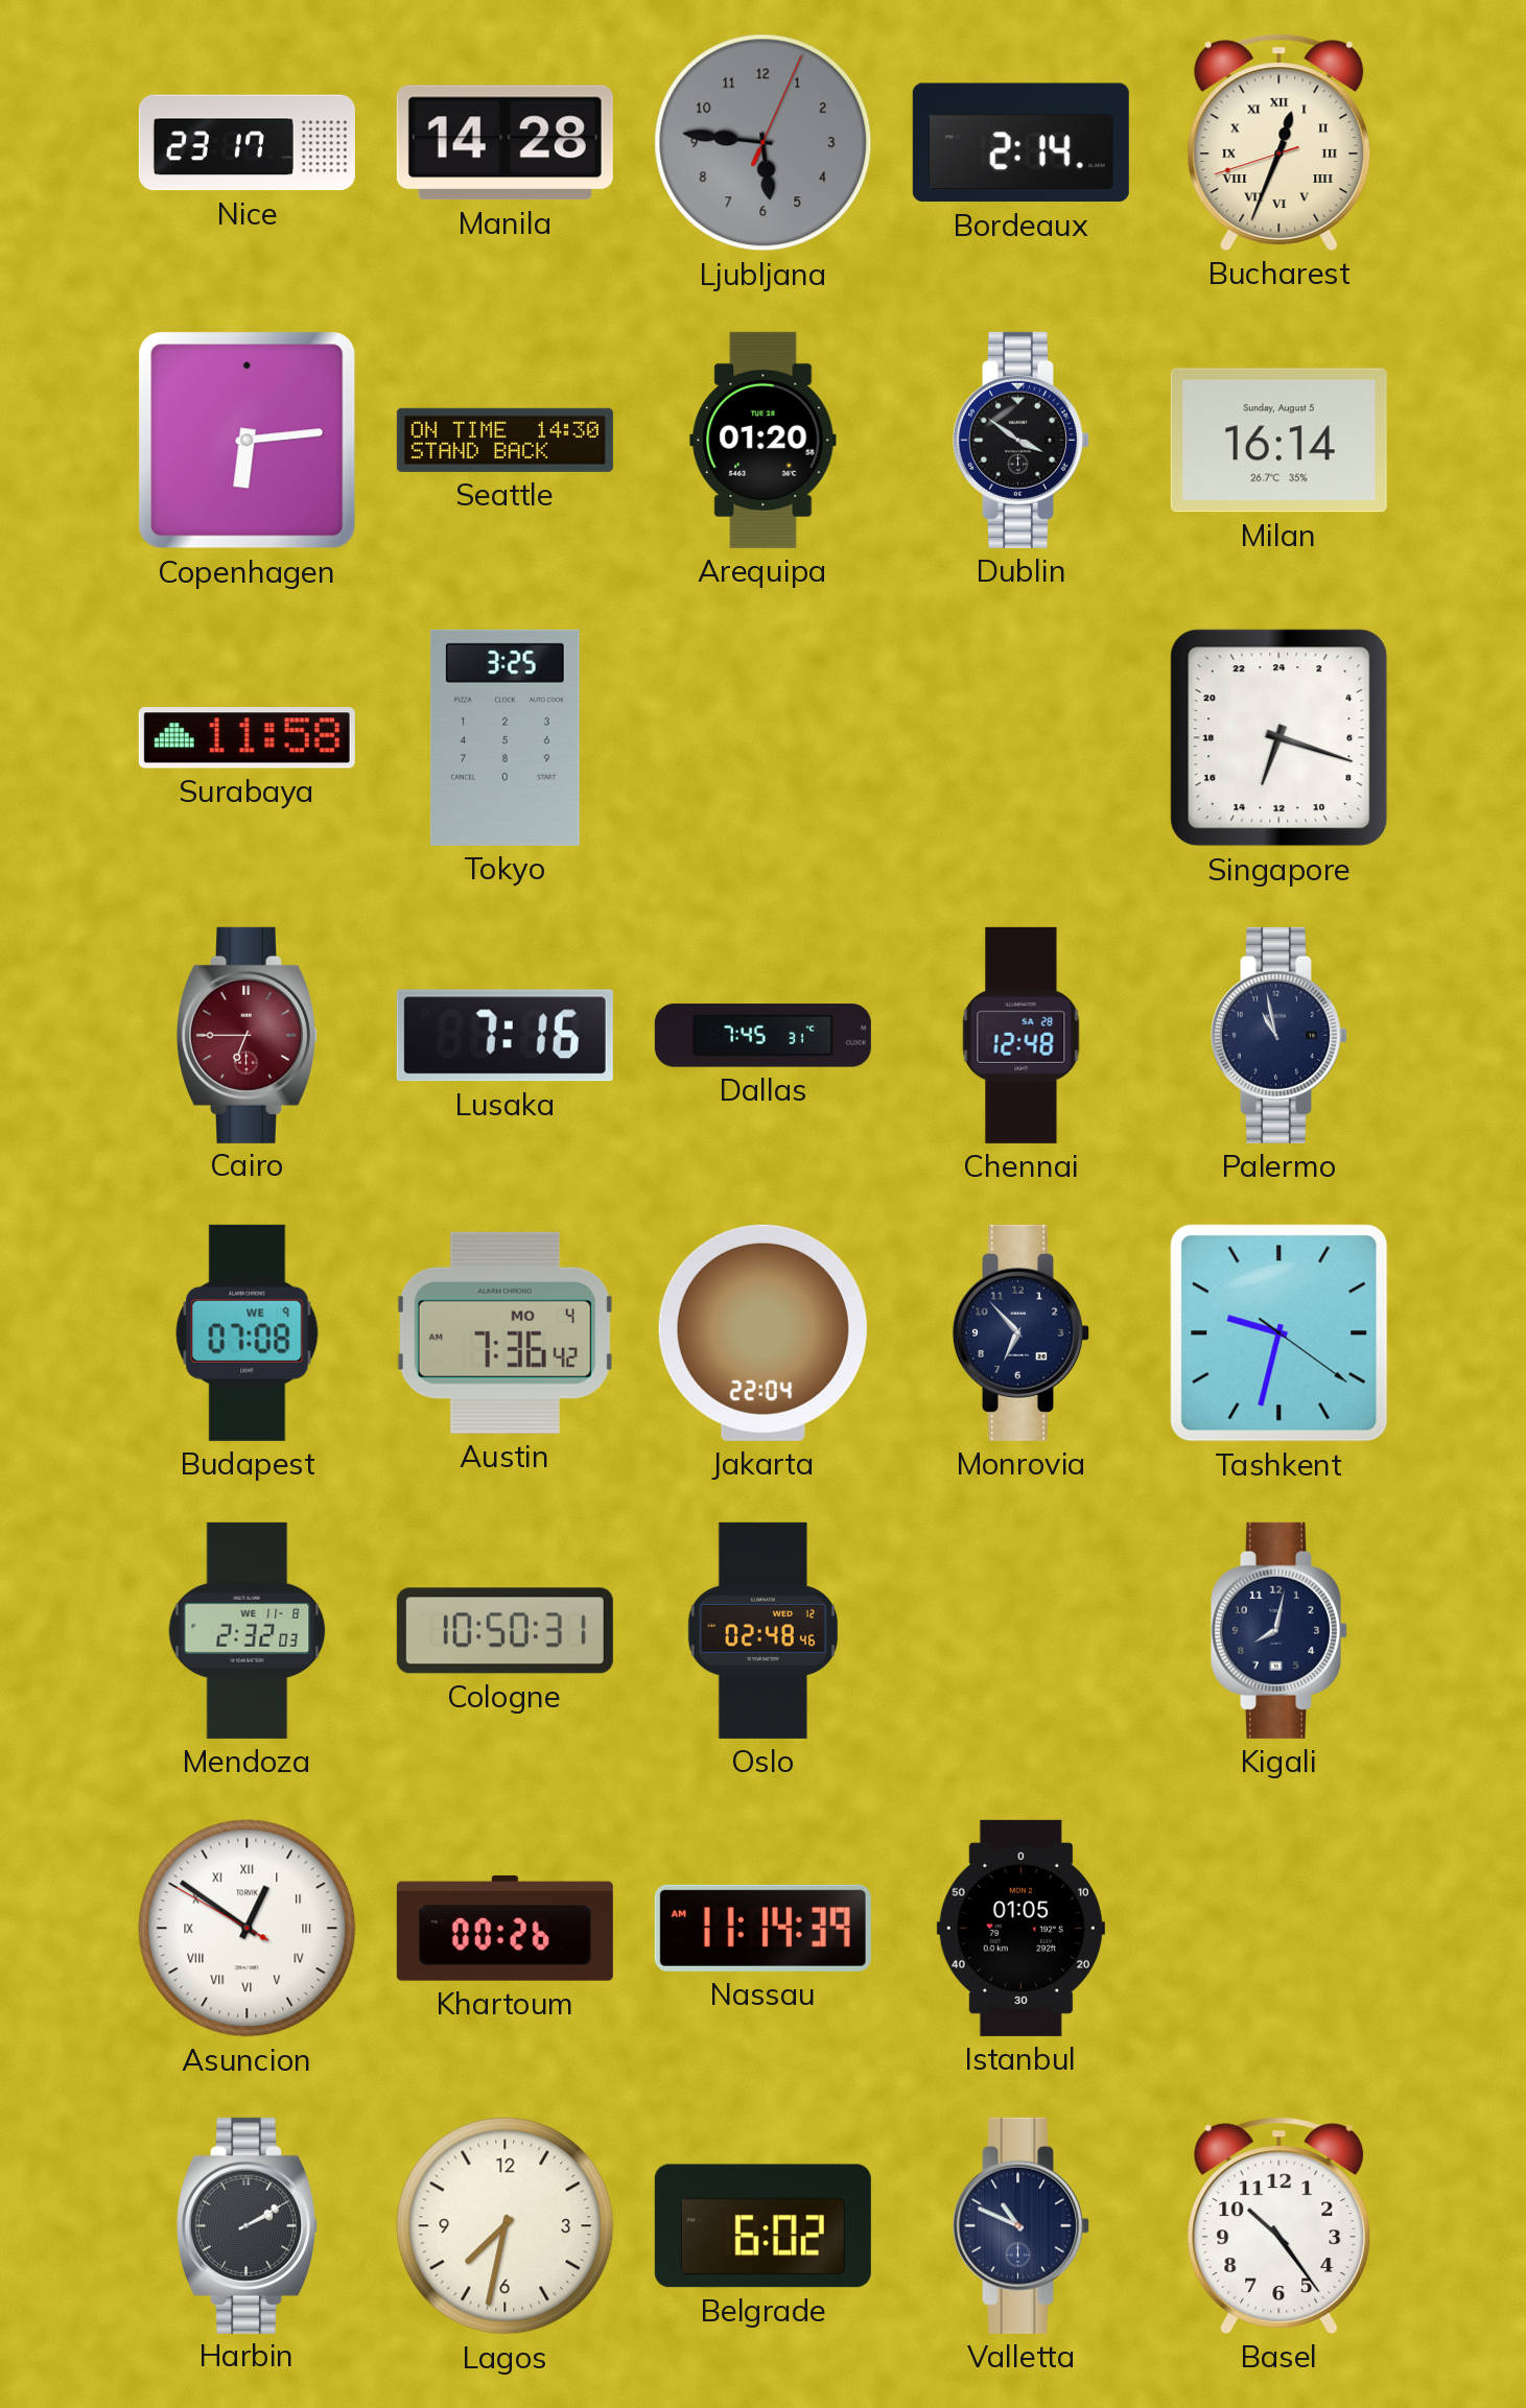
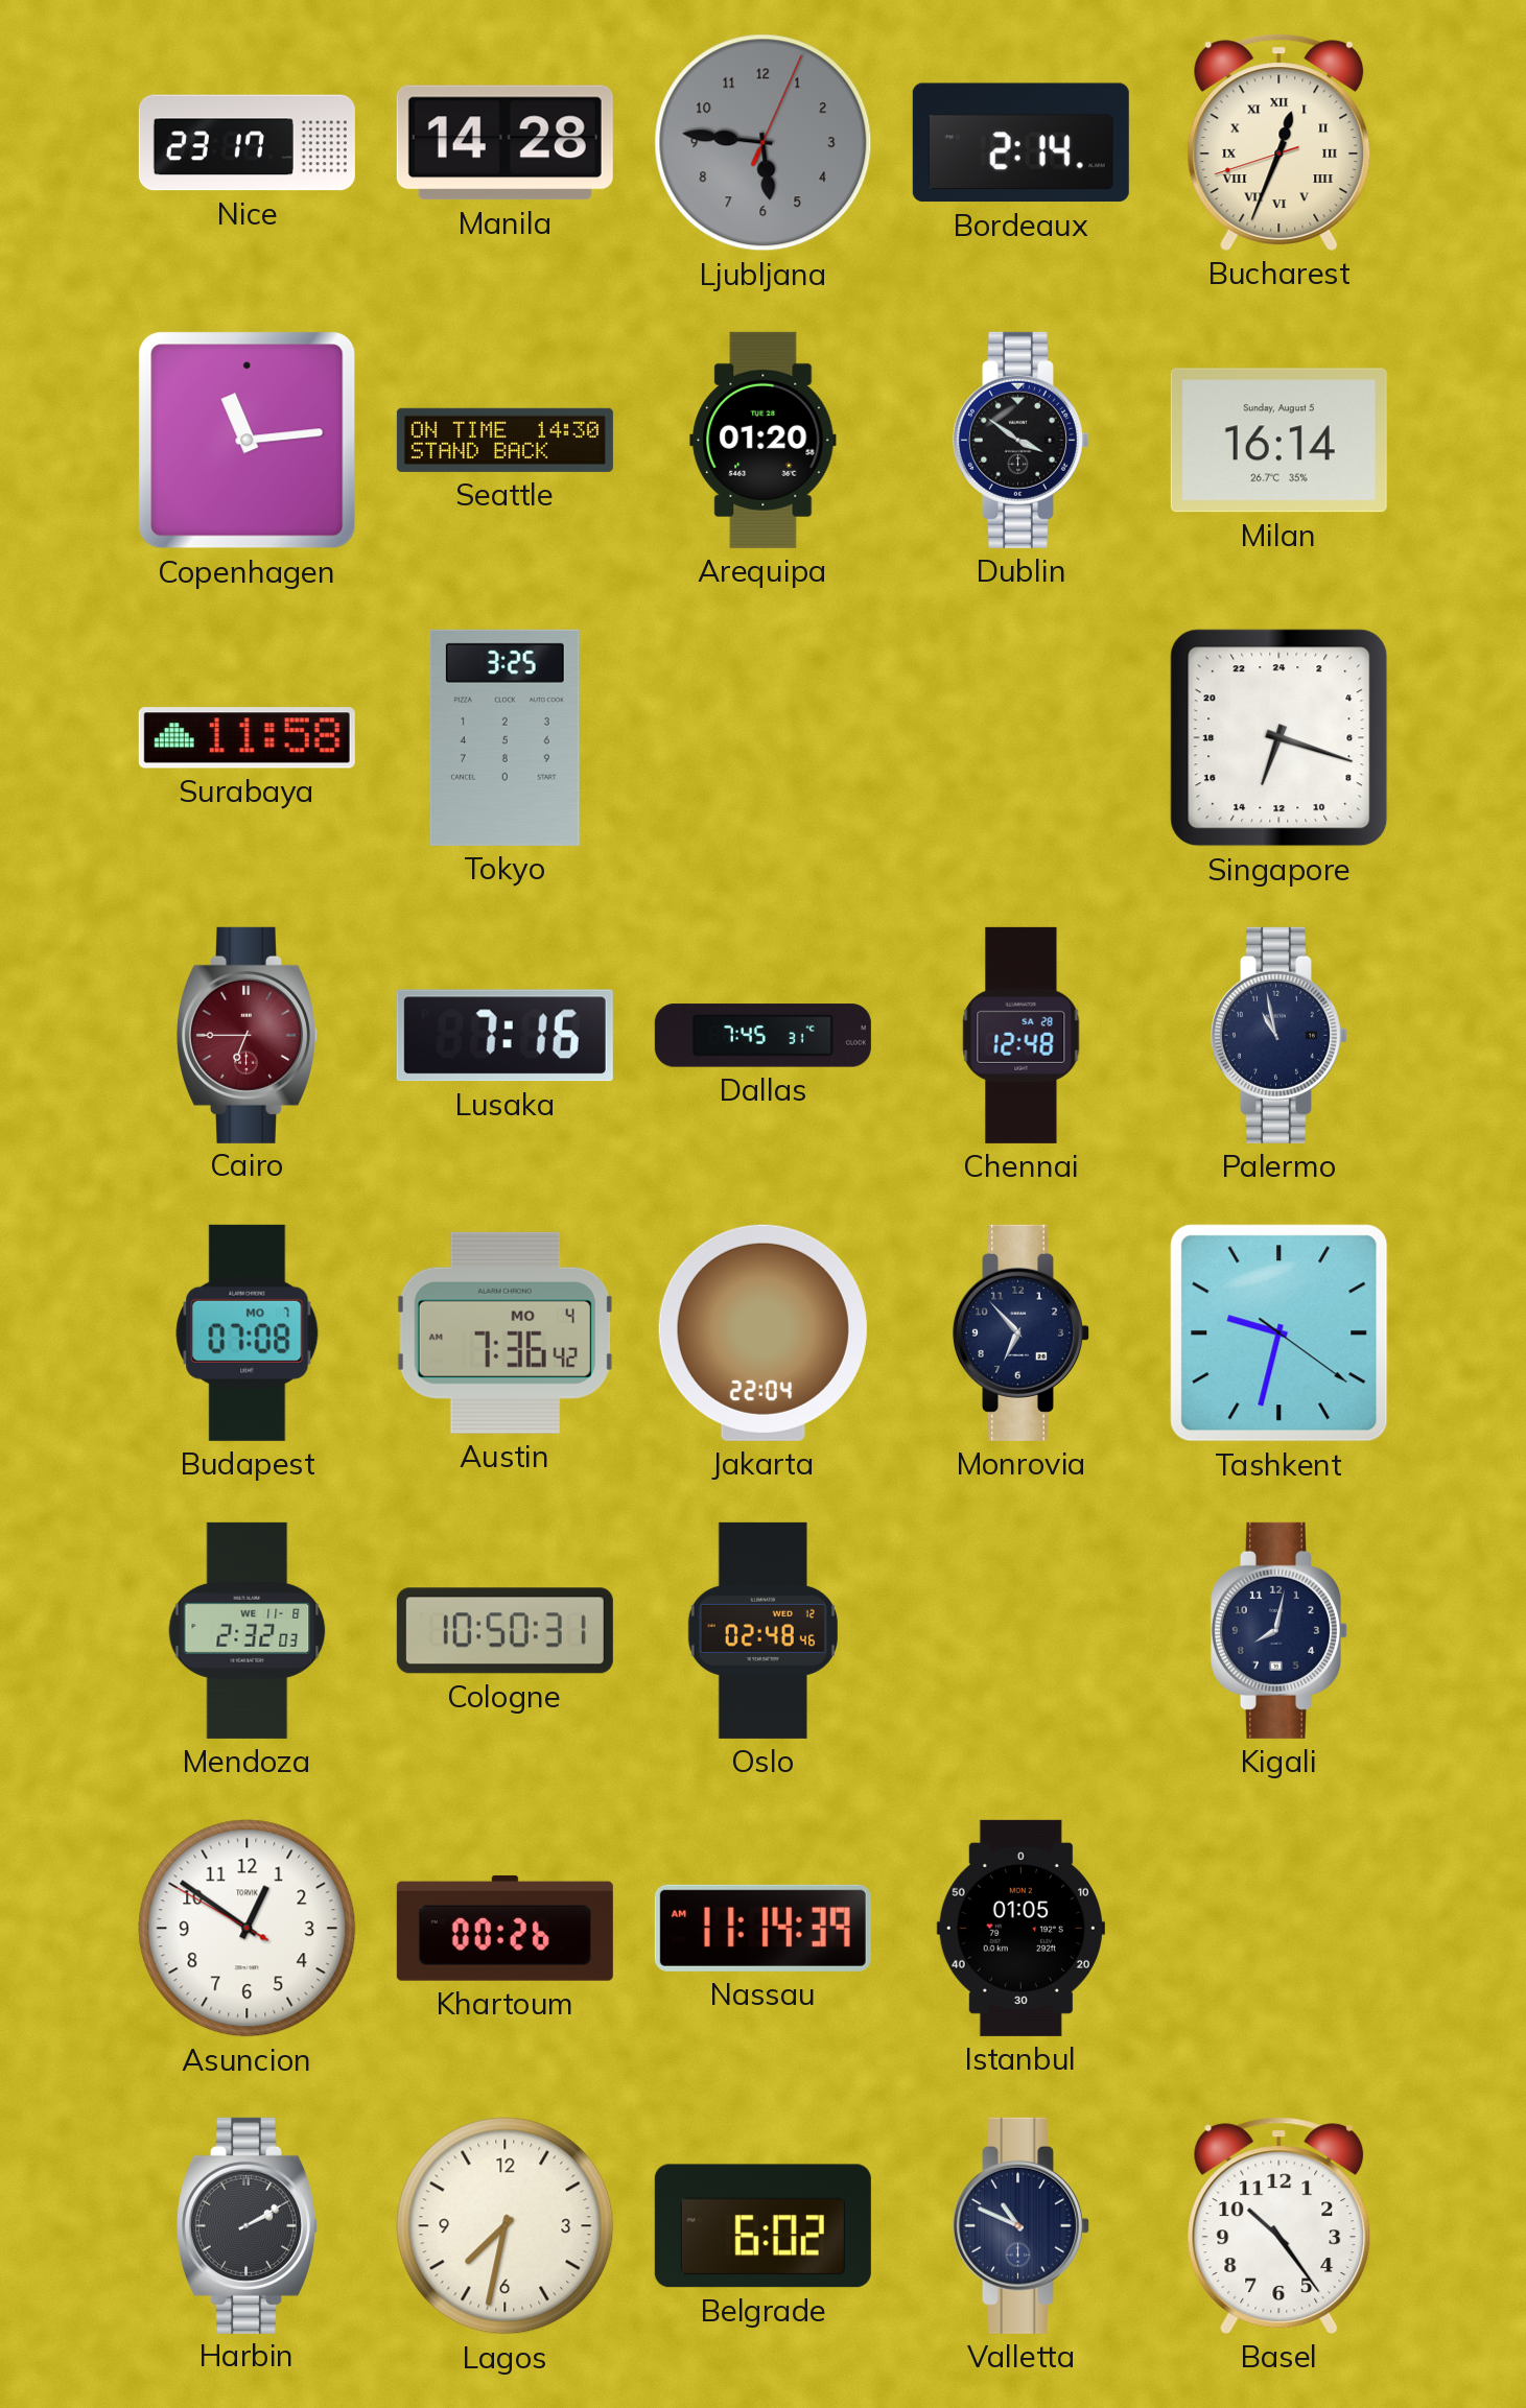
Copenhagen: 6:14 -> 11:14
Budapest date: WE 9 -> MO 7
Asuncion numerals: Roman -> Arabic
